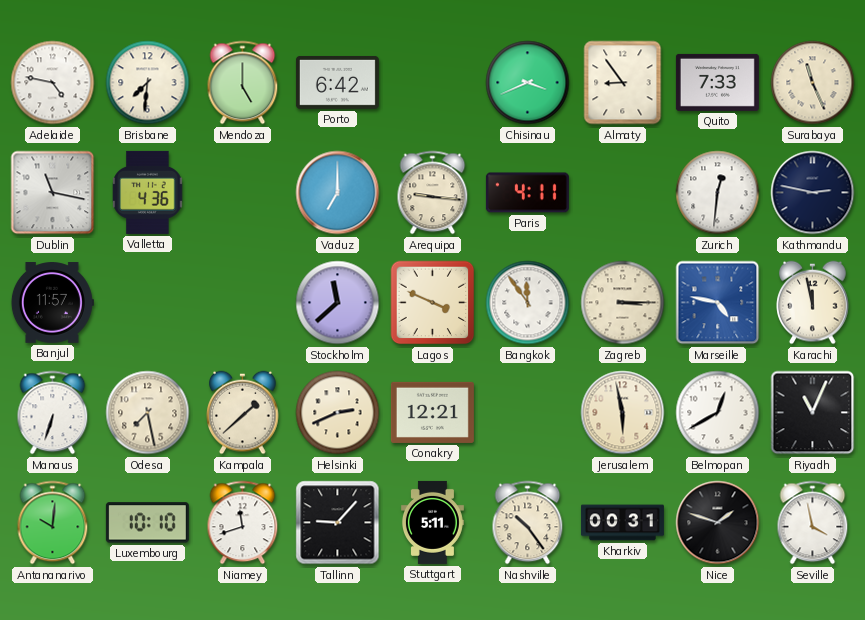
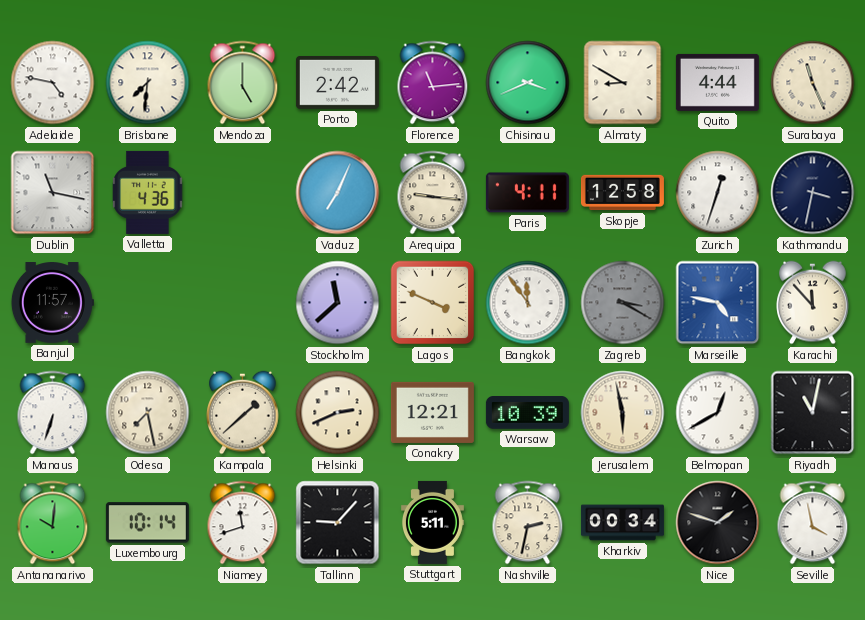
Porto: 6:42 -> 2:42
Florence: none -> 11:14
Almaty: 8:54 -> 8:50
Quito: 7:33 -> 4:44
Vaduz: 7:00 -> 7:04
Skopje: none -> 12:58
Zurich: 12:31 -> 12:33
Kathmandu: 2:47 -> 3:32
Zagreb: 3:15 -> 3:20
Zagreb dial: cream -> grey
Karachi: 11:58 -> 11:53
Warsaw: none -> 10:39
Riyadh: 11:04 -> 11:02
Luxembourg: 10:10 -> 10:14
Nashville: 10:24 -> 2:32
Kharkiv: 00:31 -> 00:34
